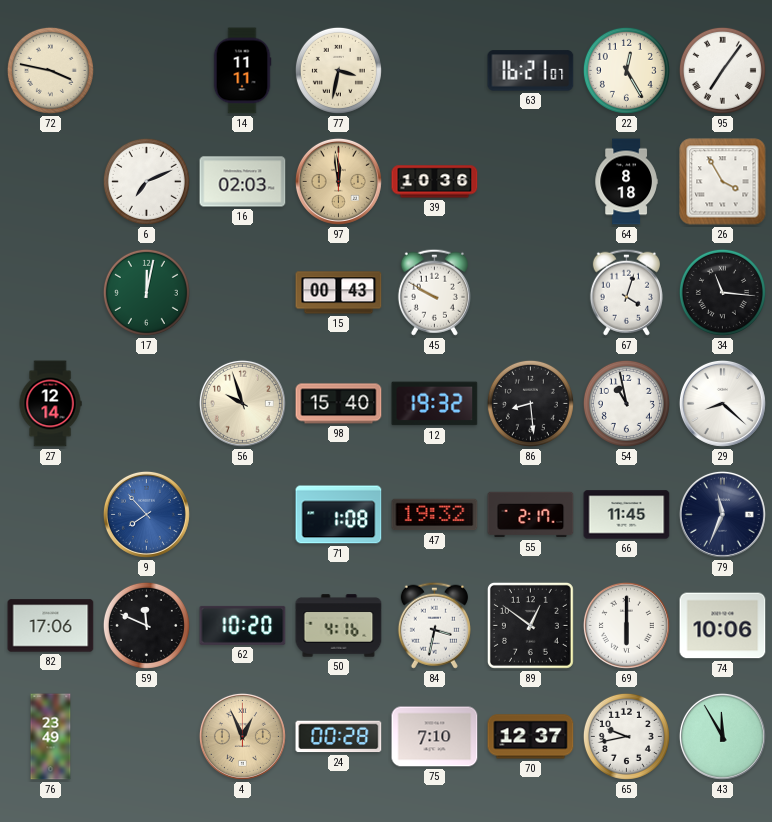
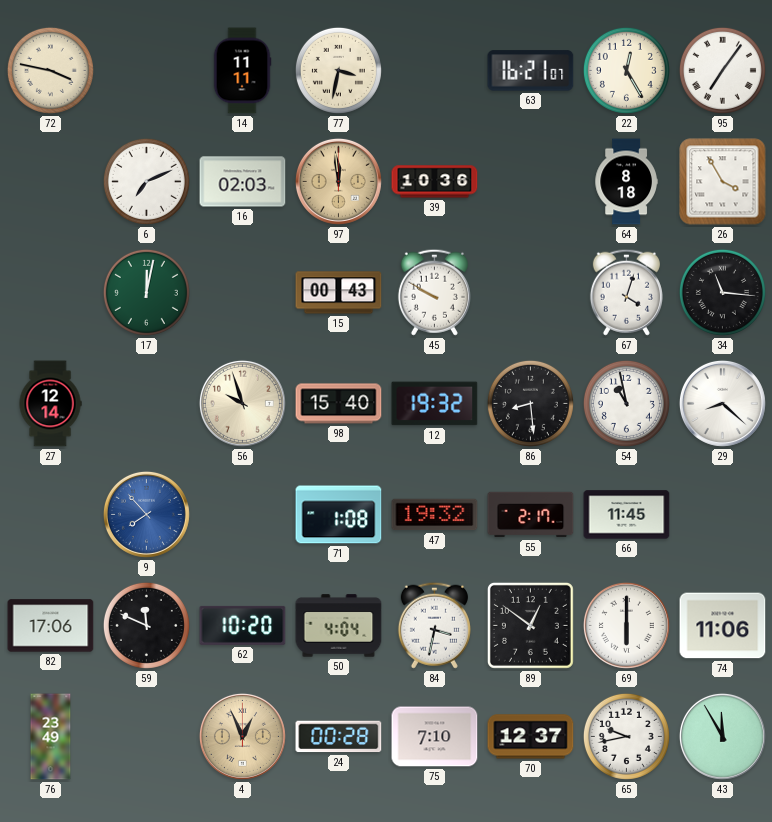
79: 11:34 -> none
50: 4:16 -> 4:04
74: 10:06 -> 11:06
